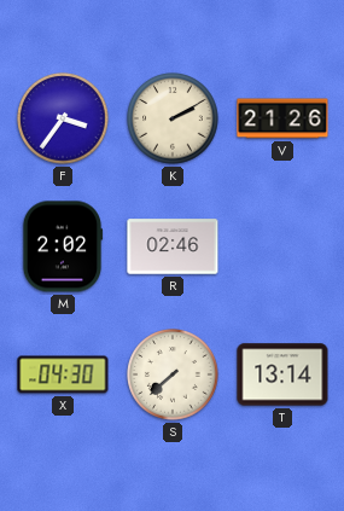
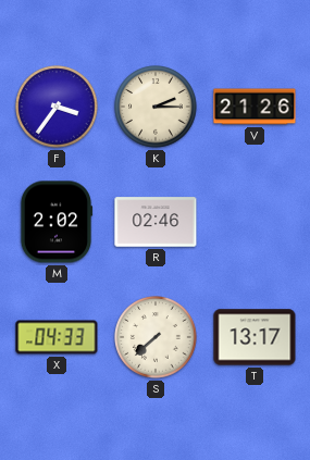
K: 2:10 -> 2:15
X: 04:30 -> 04:33
T: 13:14 -> 13:17
